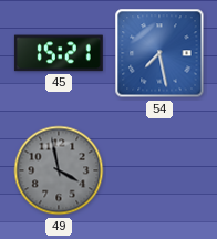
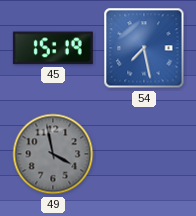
45: 15:21 -> 15:19
